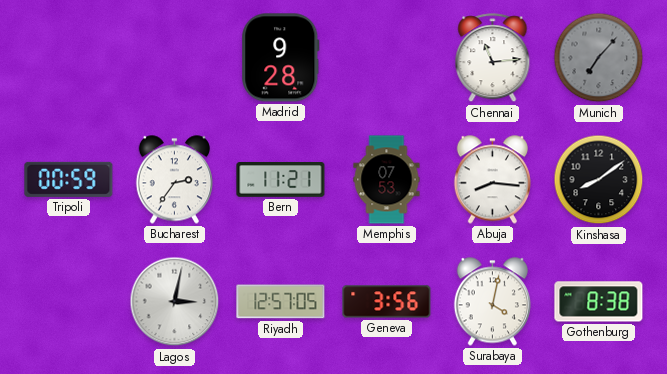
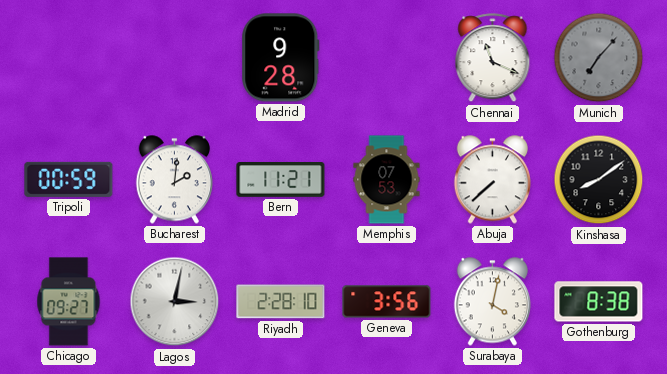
Chennai: 11:14 -> 11:19
Bucharest: 2:36 -> 2:01
Abuja: 8:16 -> 7:38
Chicago: none -> 09:27
Riyadh: 12:57 -> 2:28
